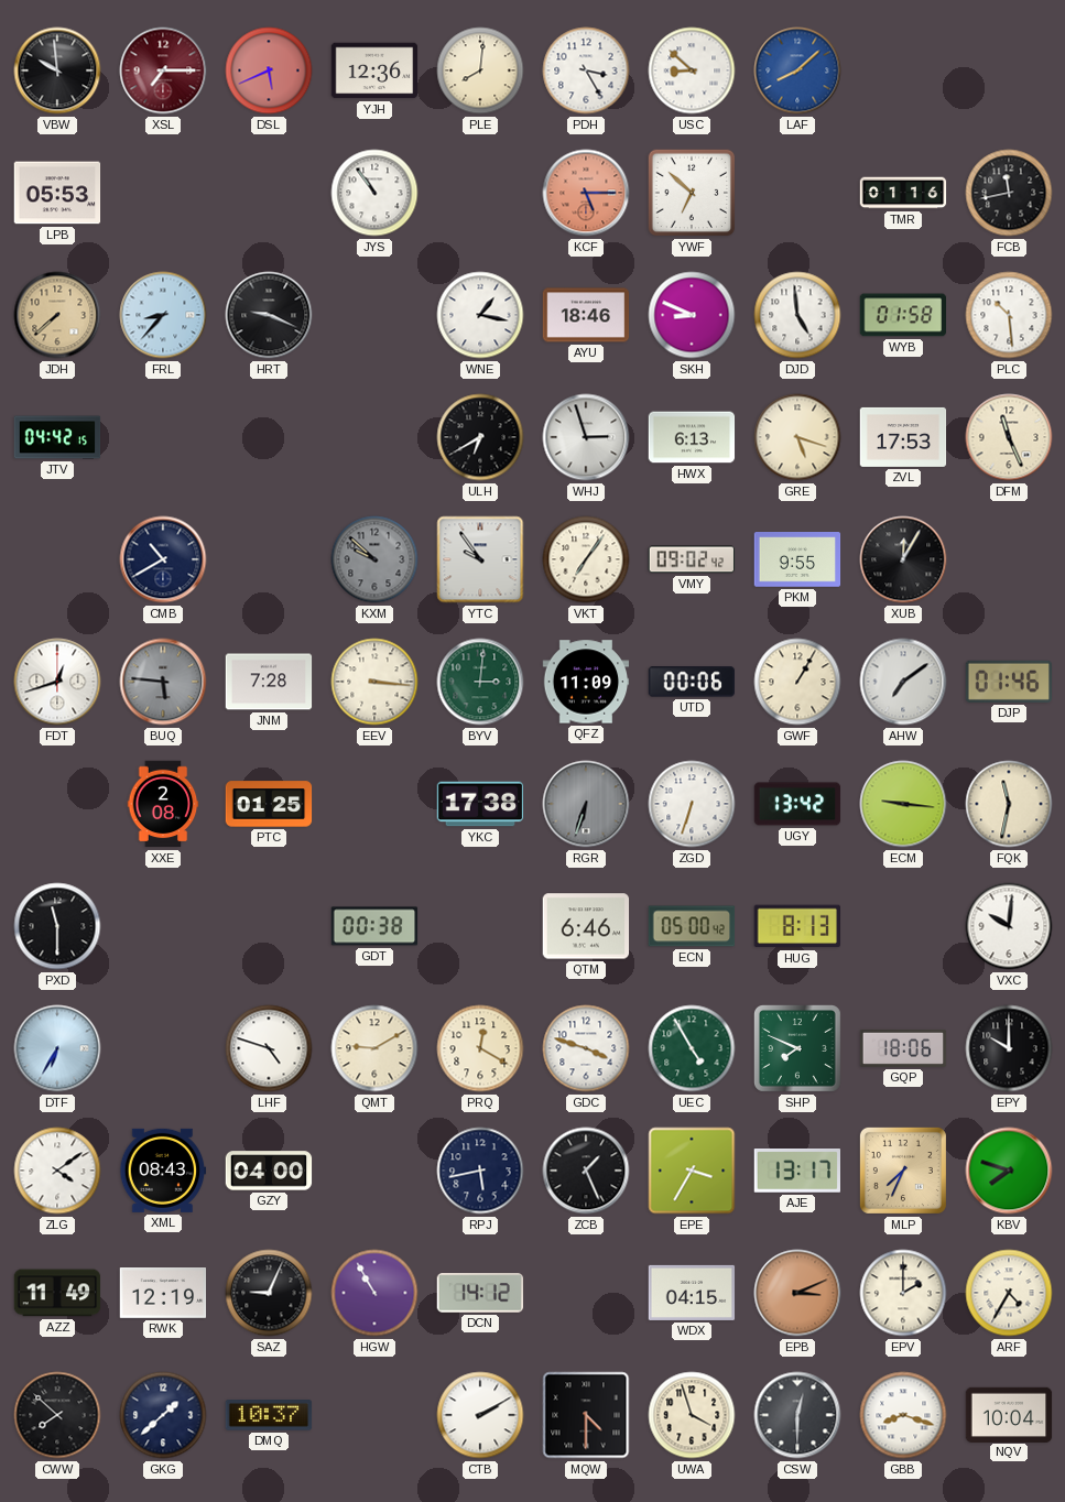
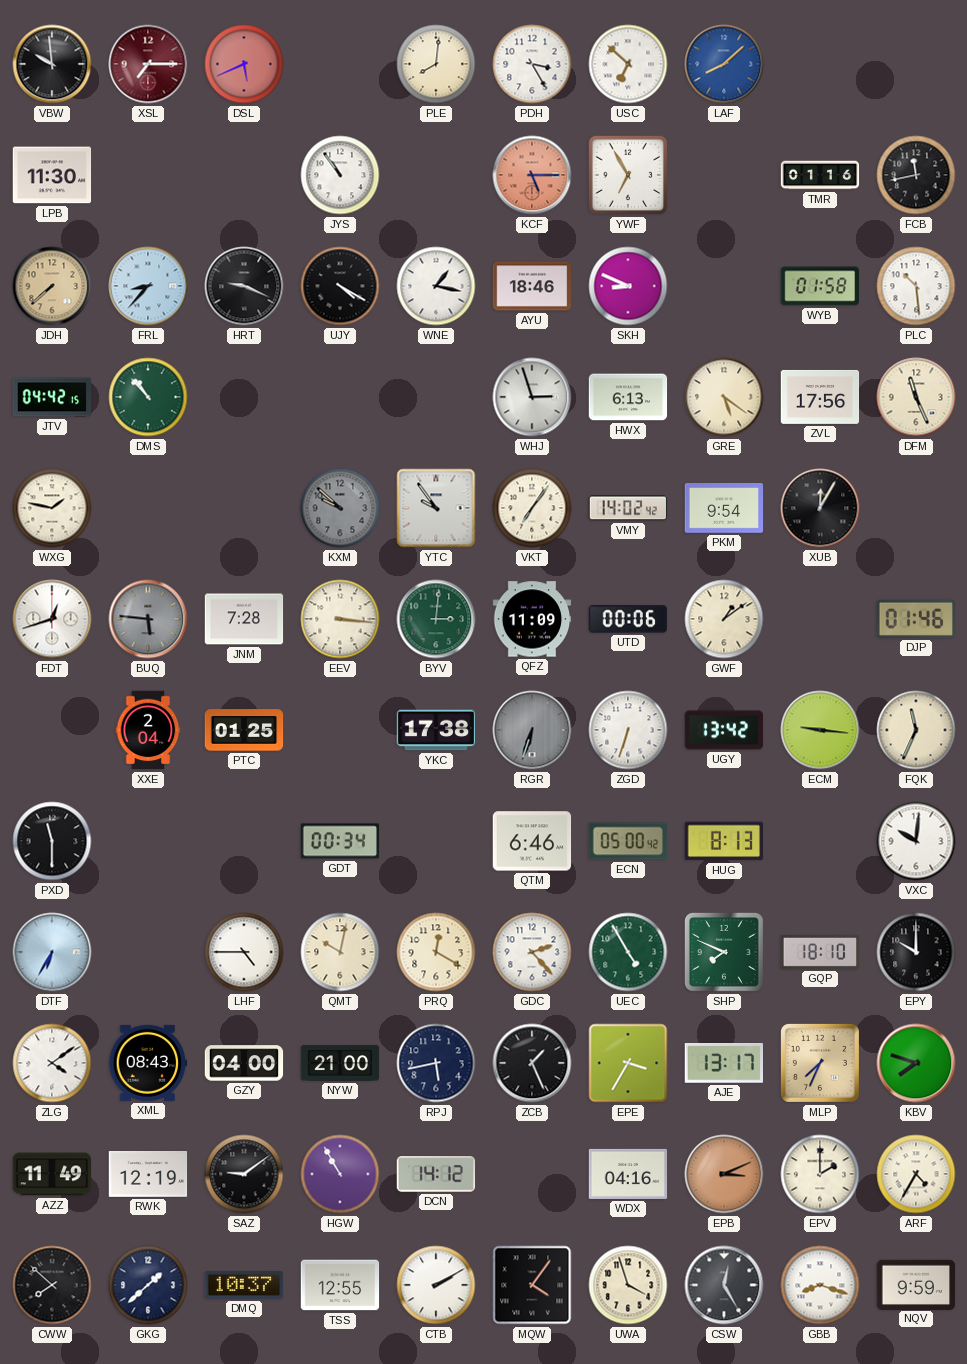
YJH: 12:36 -> none
USC: 8:52 -> 6:52
LPB: 05:53 -> 11:30
YWF: 6:52 -> 6:55
UJY: none -> 4:20
DJD: 4:59 -> none
DMS: none -> 10:53
ULH: 6:40 -> none
GRE: 5:18 -> 5:21
ZVL: 17:53 -> 17:56
WXG: none -> 1:47
CMB: 10:40 -> none
VMY: 09:02 -> 14:02
PKM: 9:55 -> 9:54
GWF: 1:05 -> 1:09
AHW: 7:09 -> none
XXE: 2:08 -> 2:04
FQK: 11:32 -> 11:34
GDT: 00:38 -> 00:34
LHF: 4:48 -> 4:45
QMT: 9:10 -> 10:02
GDC: 3:48 -> 2:23
GQP: 18:06 -> 18:10
NYW: none -> 21:00
SAZ: 9:04 -> 9:09
WDX: 04:15 -> 04:16
TSS: none -> 12:55
MQW: 4:30 -> 4:06
CSW: 12:30 -> 12:25
NQV: 10:04 -> 9:59
